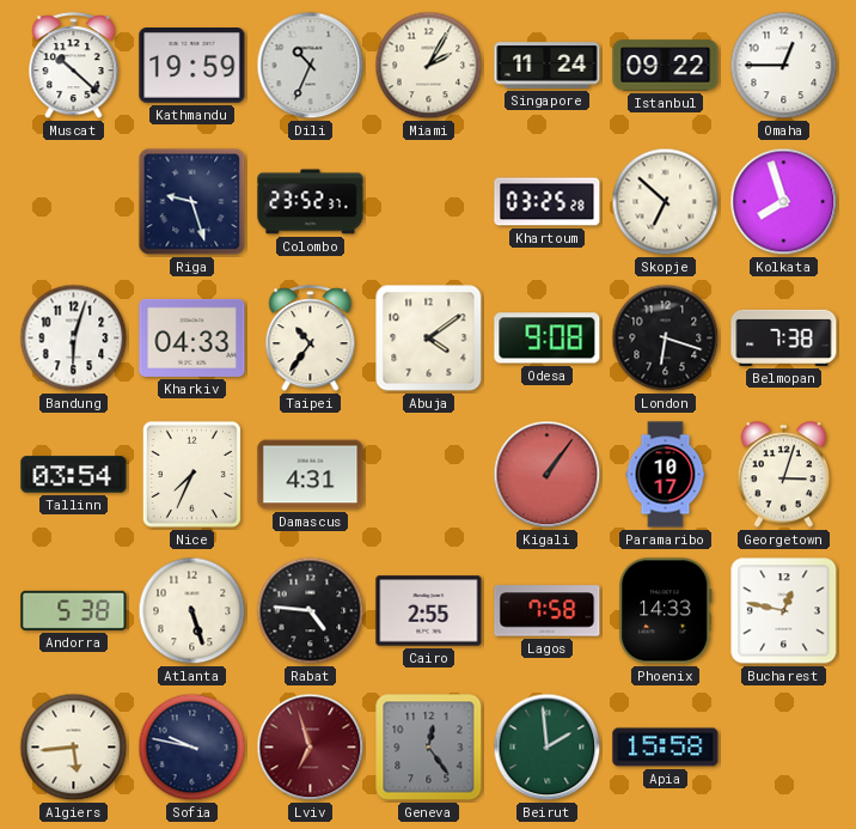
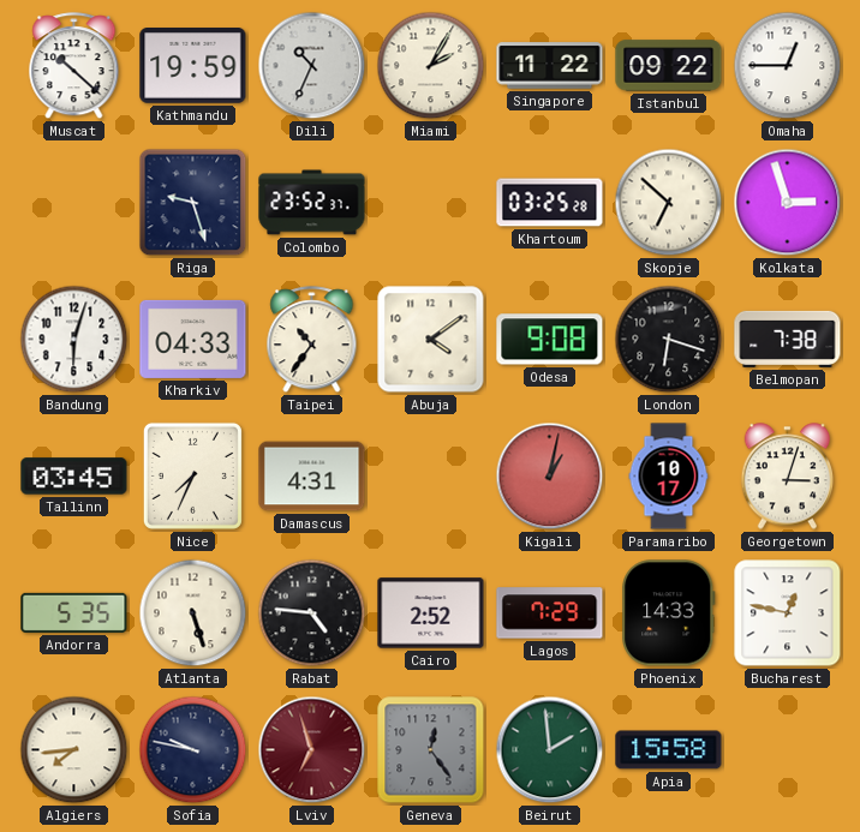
Singapore: 11:24 -> 11:22
Kolkata: 7:57 -> 2:57
Tallinn: 03:54 -> 03:45
Kigali: 1:06 -> 1:02
Andorra: 5:38 -> 5:35
Cairo: 2:55 -> 2:52
Lagos: 7:58 -> 7:29
Algiers: 5:44 -> 7:44
